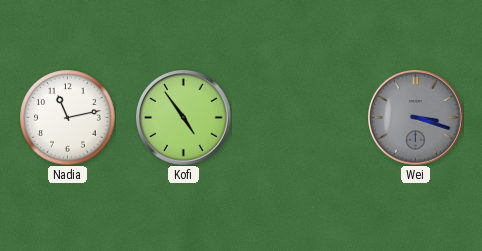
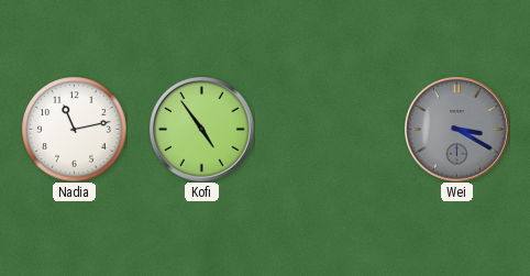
Wei: 3:18 -> 3:20
